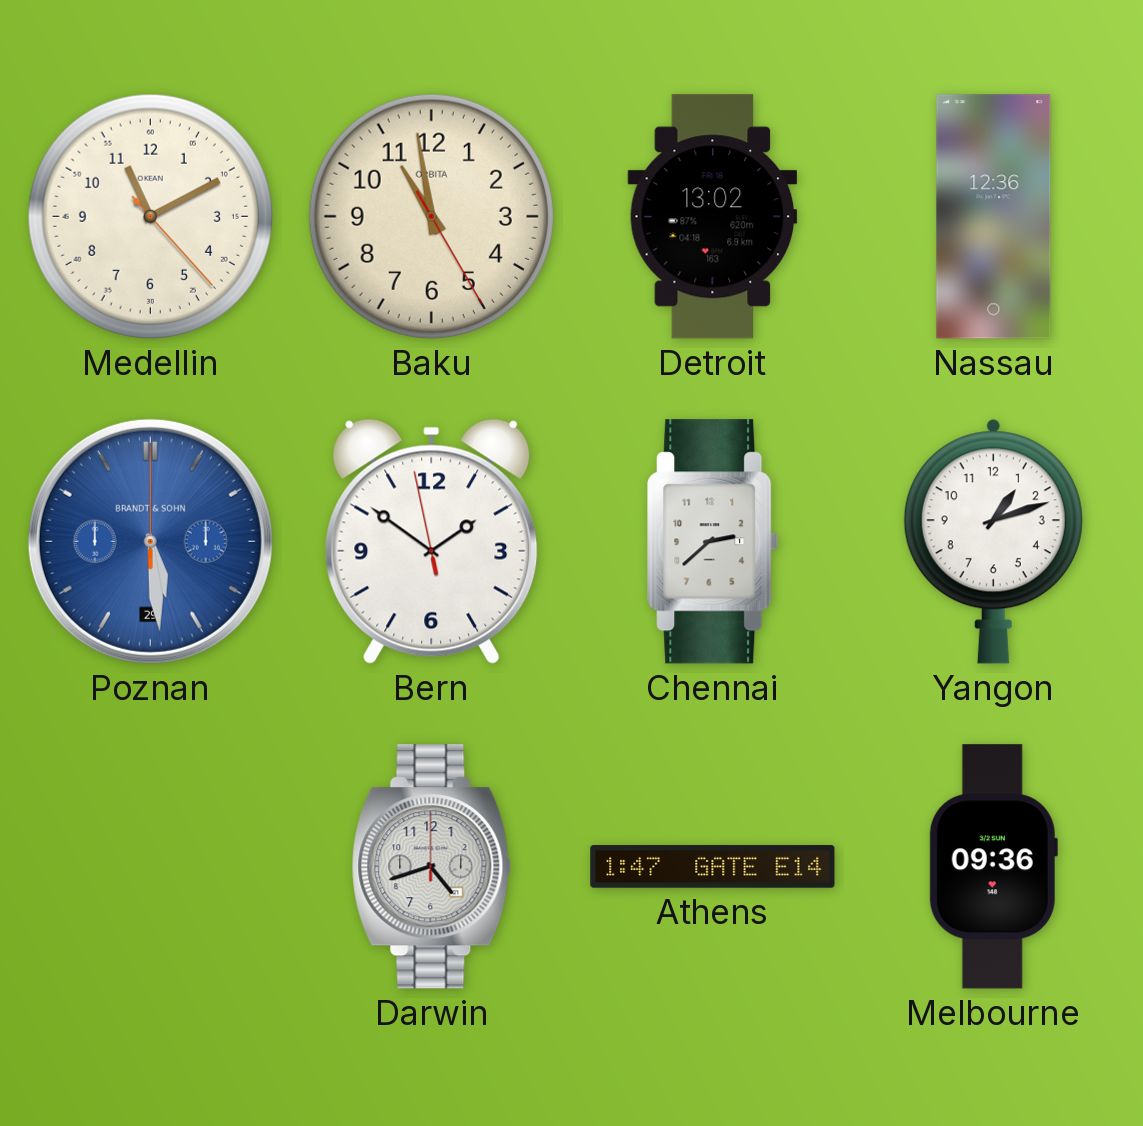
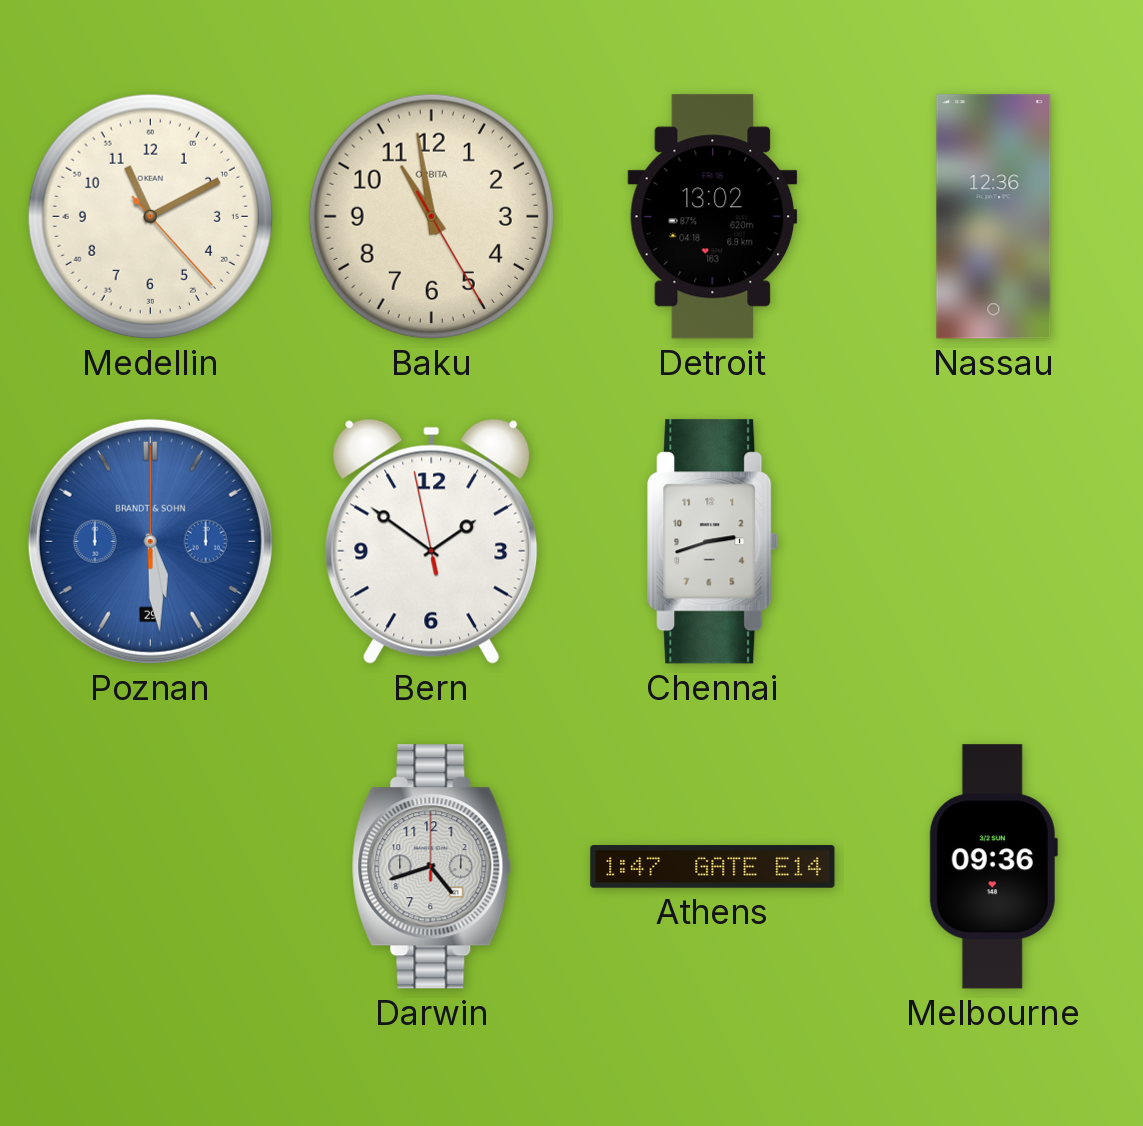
Chennai: 2:38 -> 2:42
Yangon: 1:12 -> none
